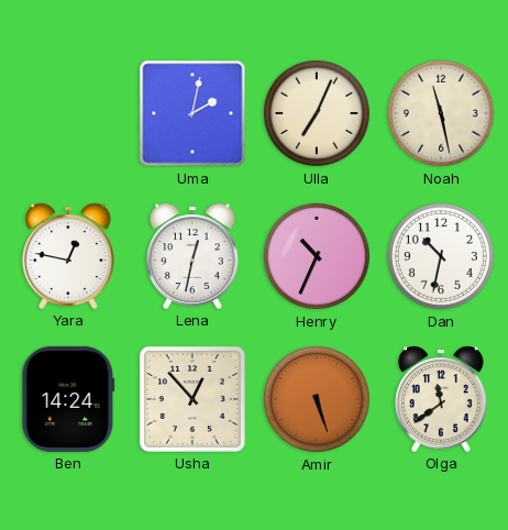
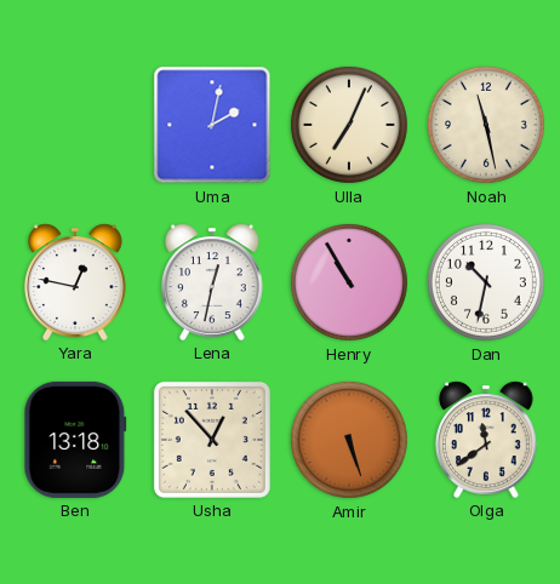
Henry: 10:34 -> 10:55
Ben: 14:24 -> 13:18
